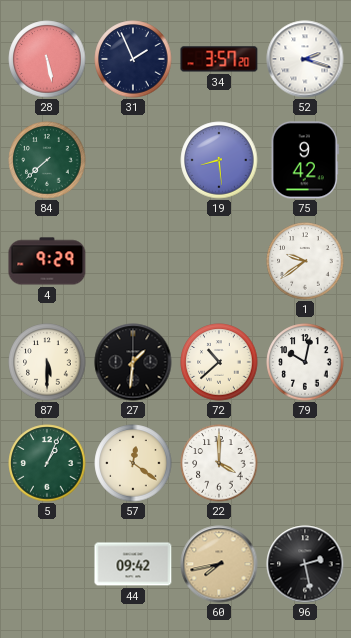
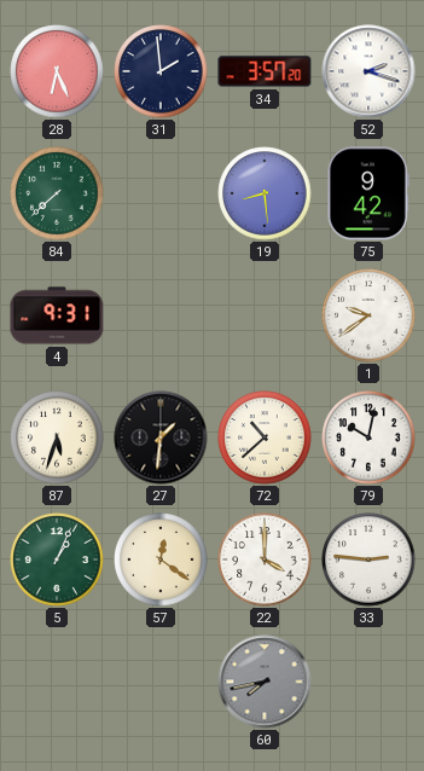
28: 5:28 -> 6:26
31: 1:56 -> 1:59
4: 9:29 -> 9:31
87: 5:30 -> 5:33
33: none -> 2:46
44: 09:42 -> none
60 dial: champagne -> grey
96: 2:28 -> none
